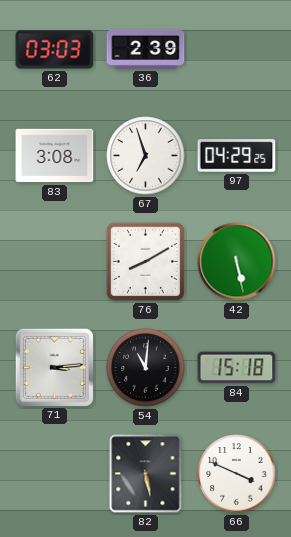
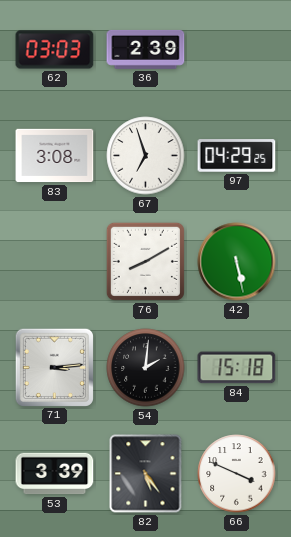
54: 11:01 -> 2:01
53: none -> 3:39
82: 5:28 -> 5:24
